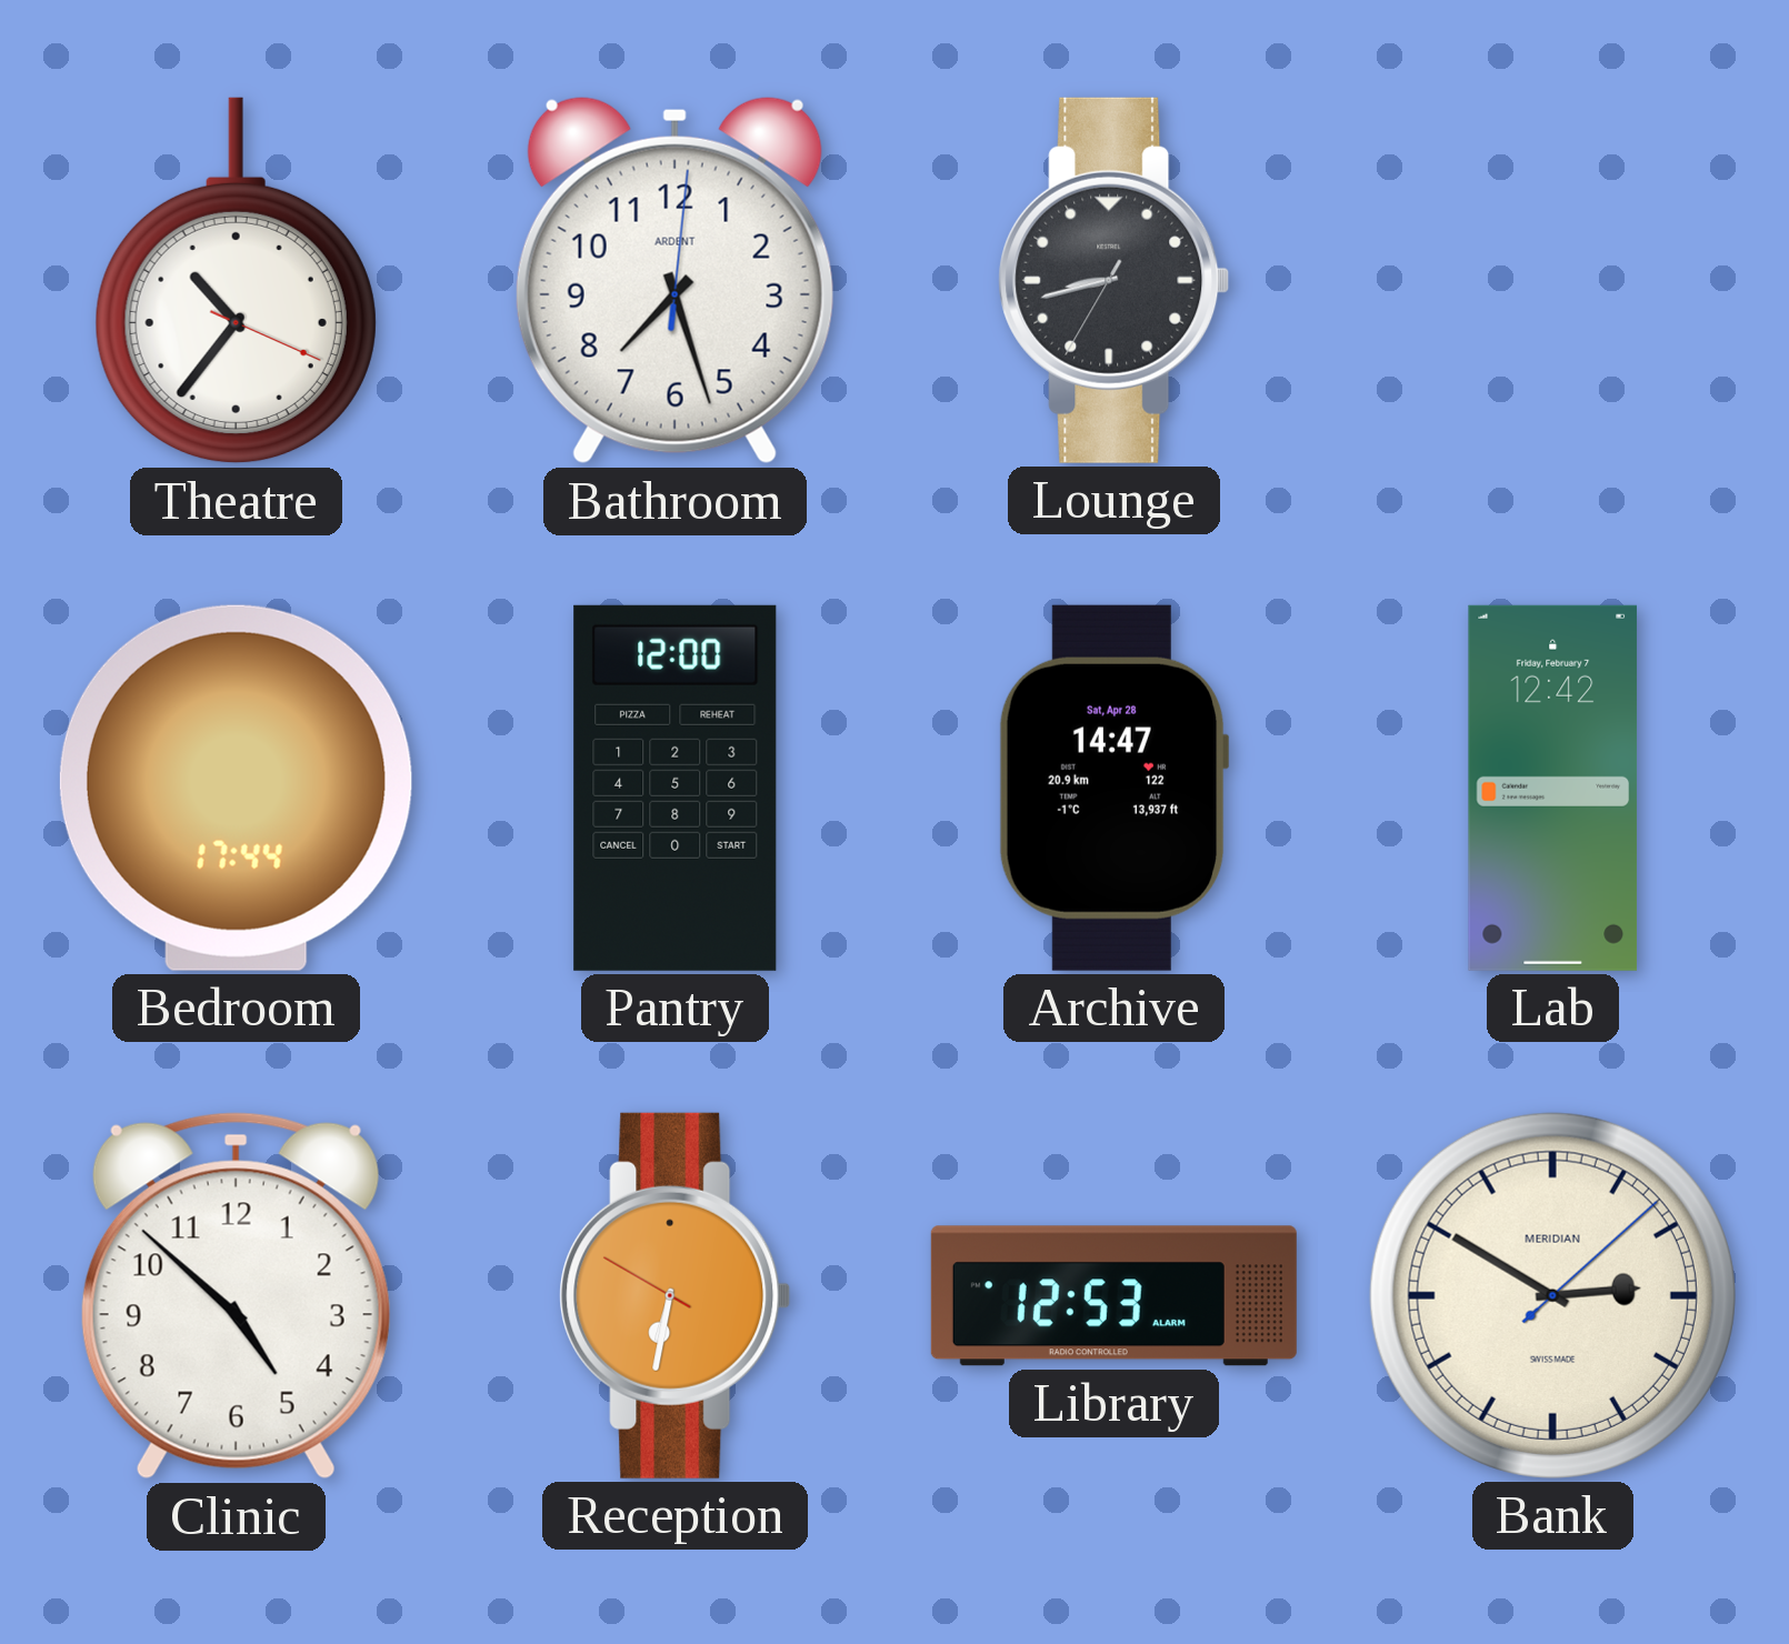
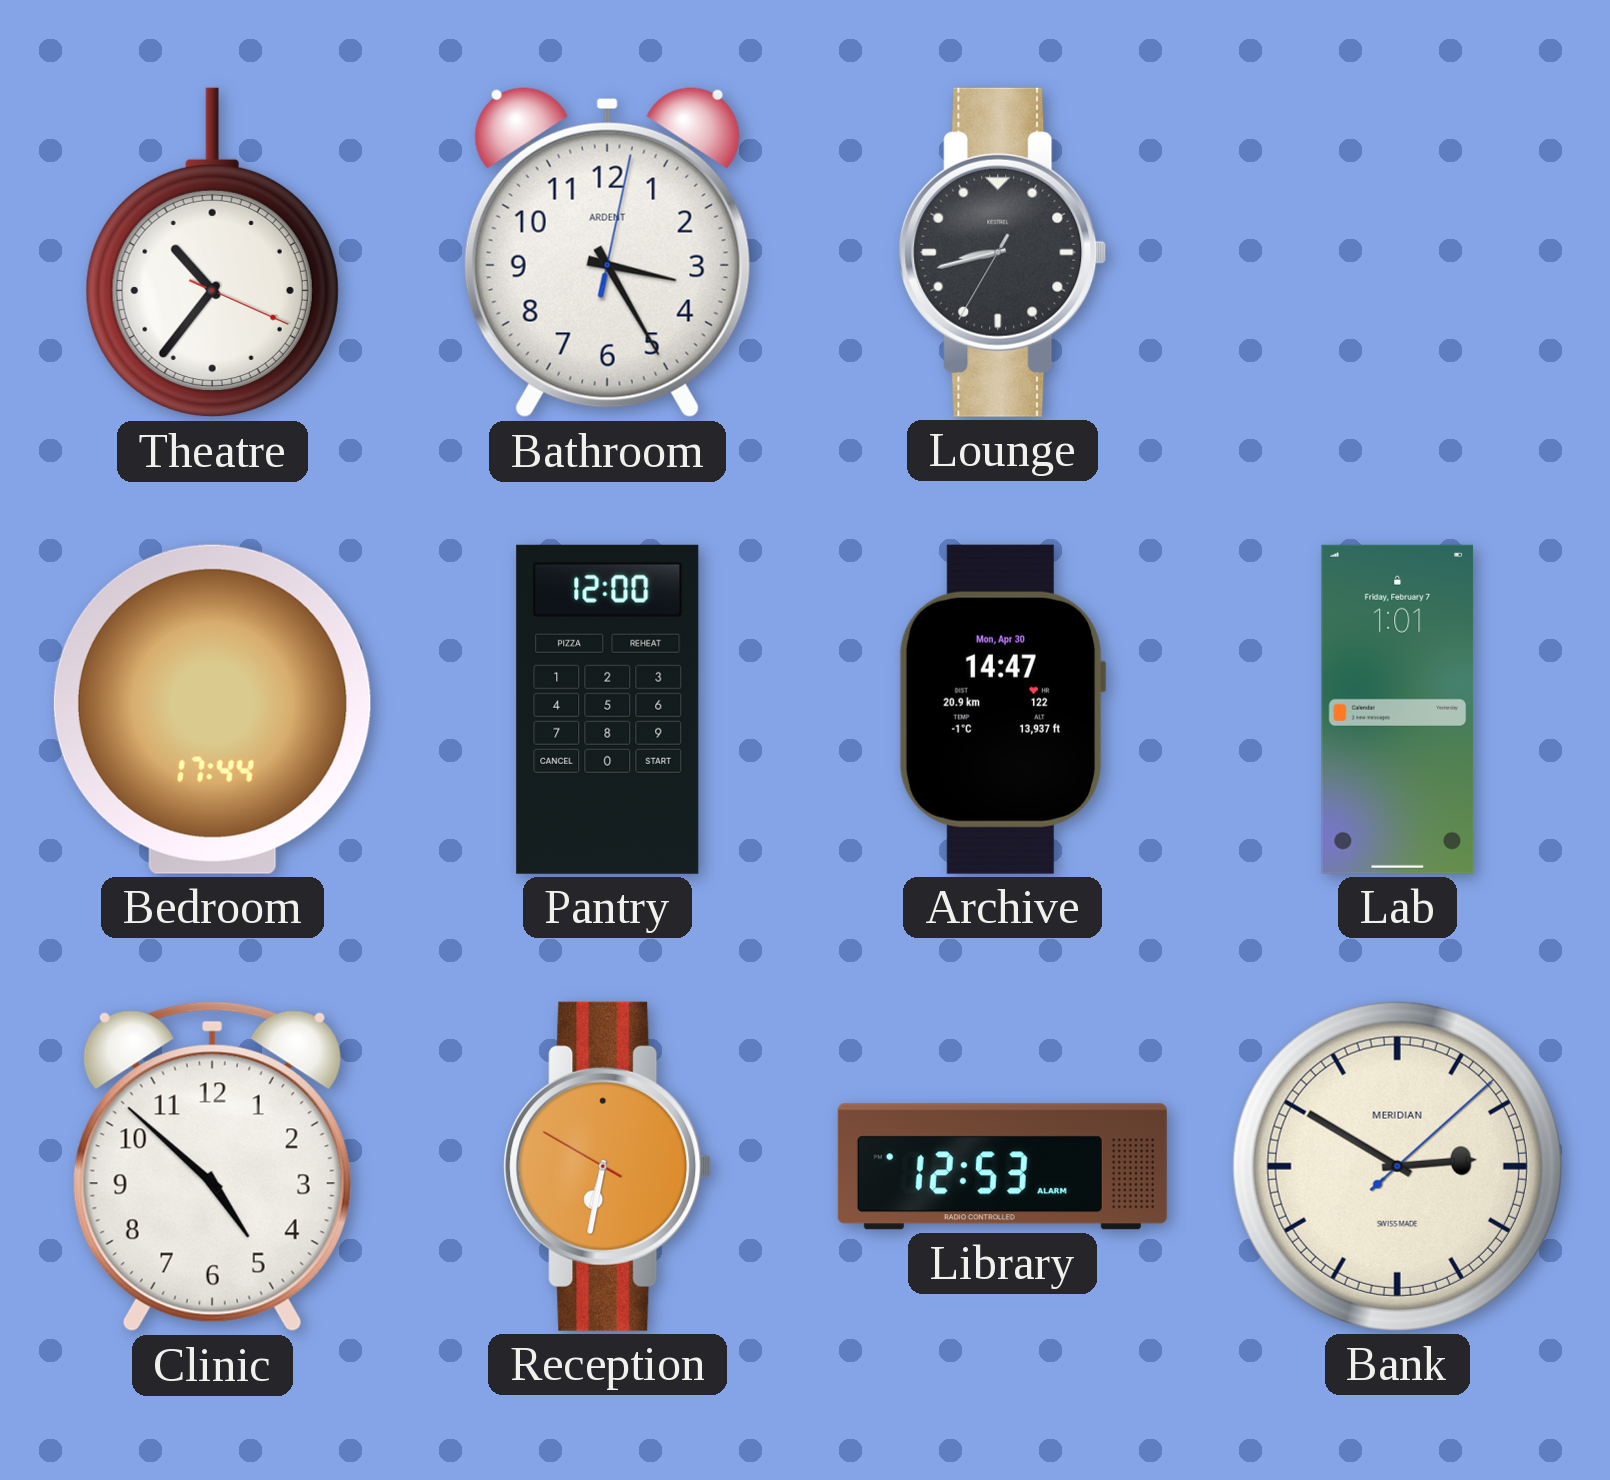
Bathroom: 7:27 -> 3:25
Archive date: Sat, Apr 28 -> Mon, Apr 30
Lab: 12:42 -> 1:01
